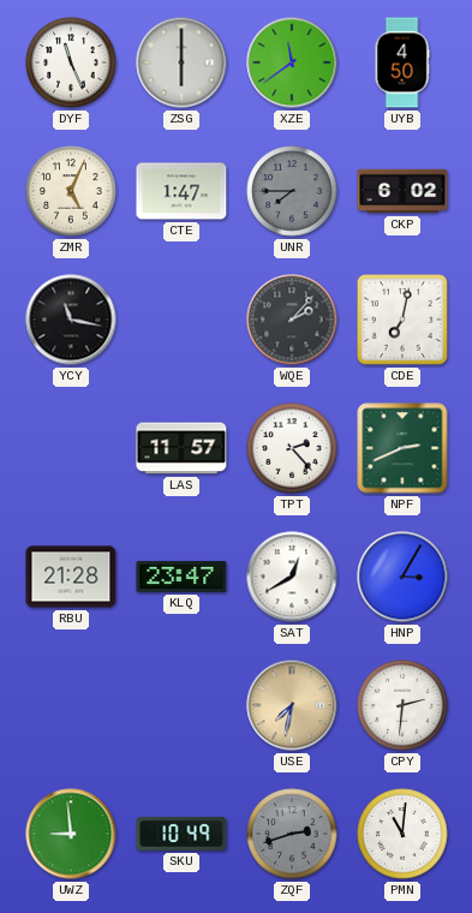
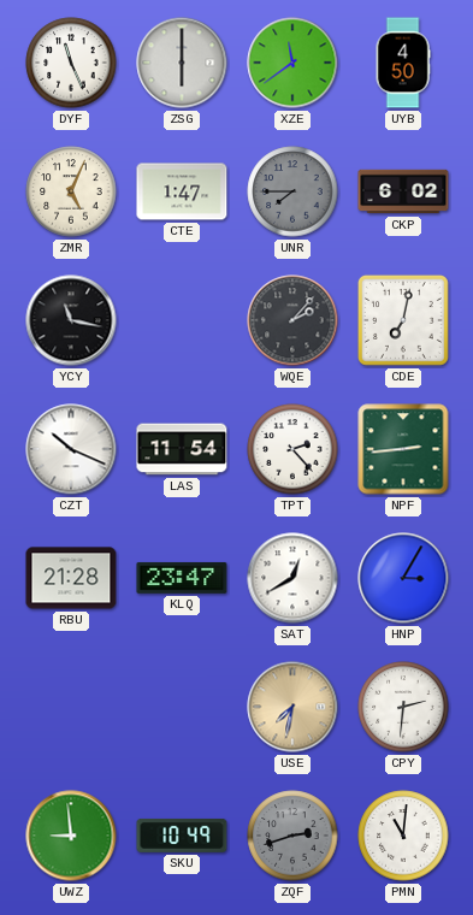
CZT: none -> 10:19
LAS: 11:57 -> 11:54
NPF: 2:41 -> 2:44
